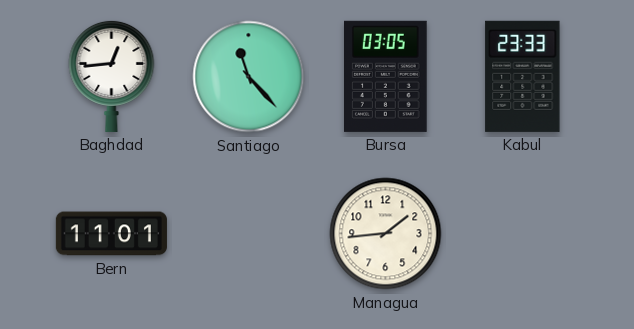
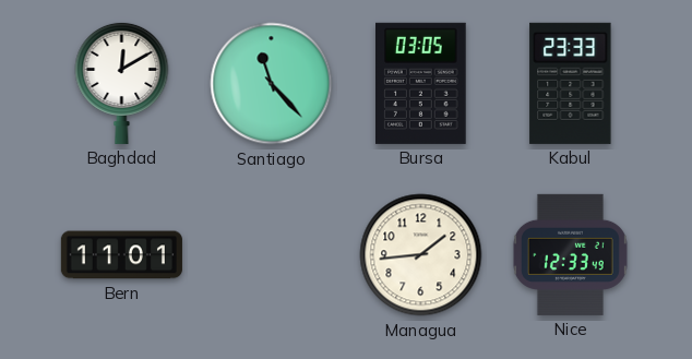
Baghdad: 12:44 -> 12:10
Nice: none -> 12:33
